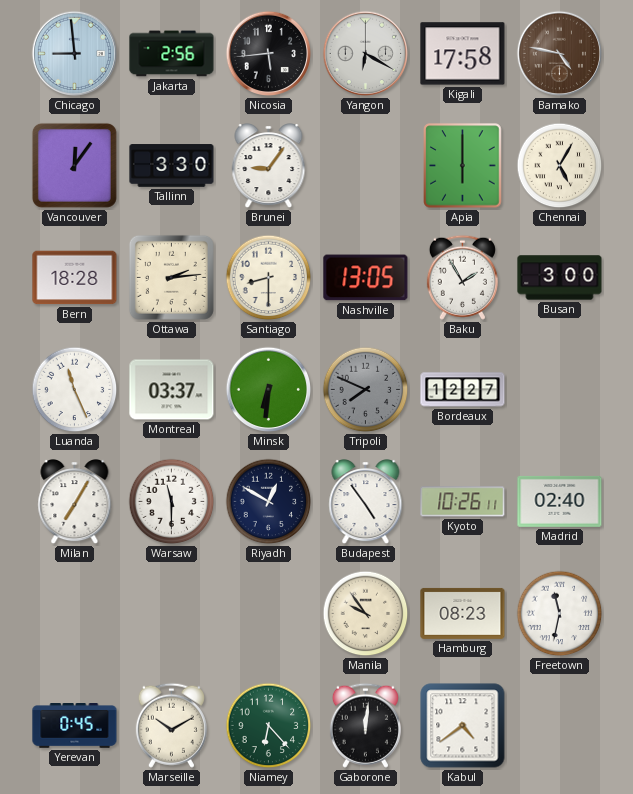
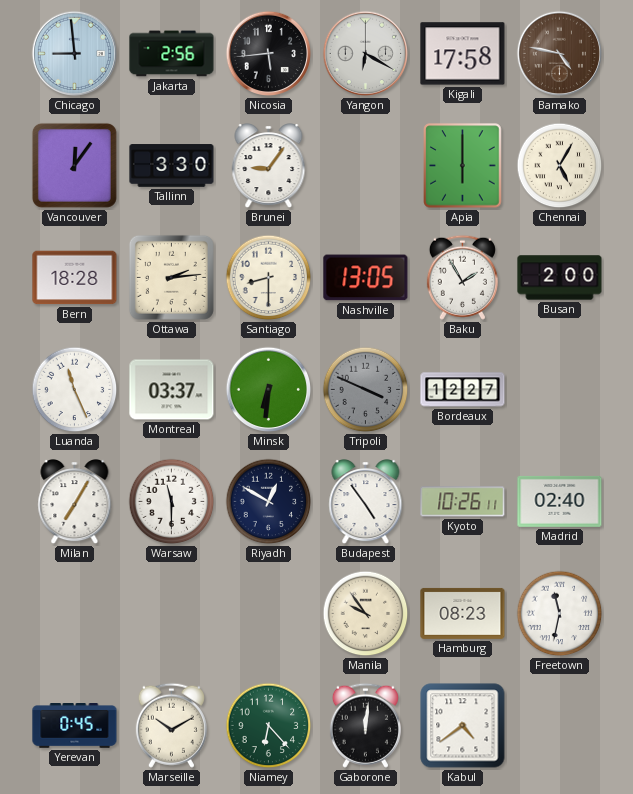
Busan: 3:00 -> 2:00
Tripoli: 7:49 -> 3:49
